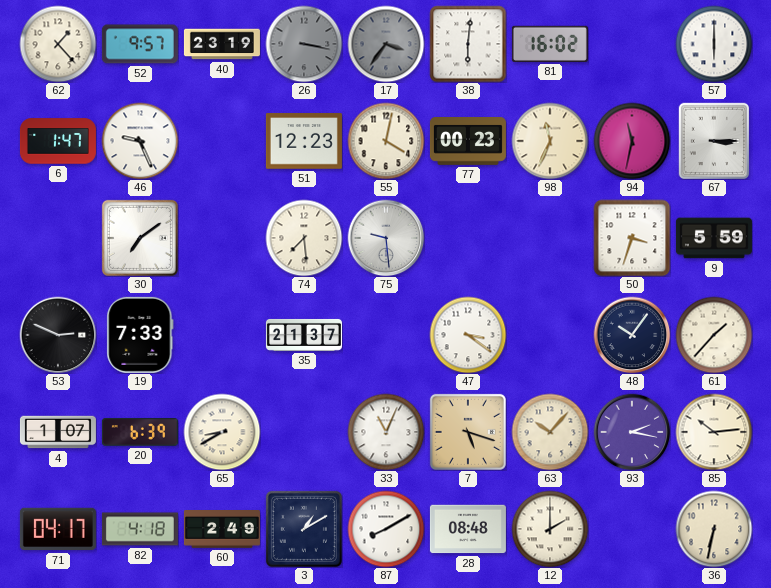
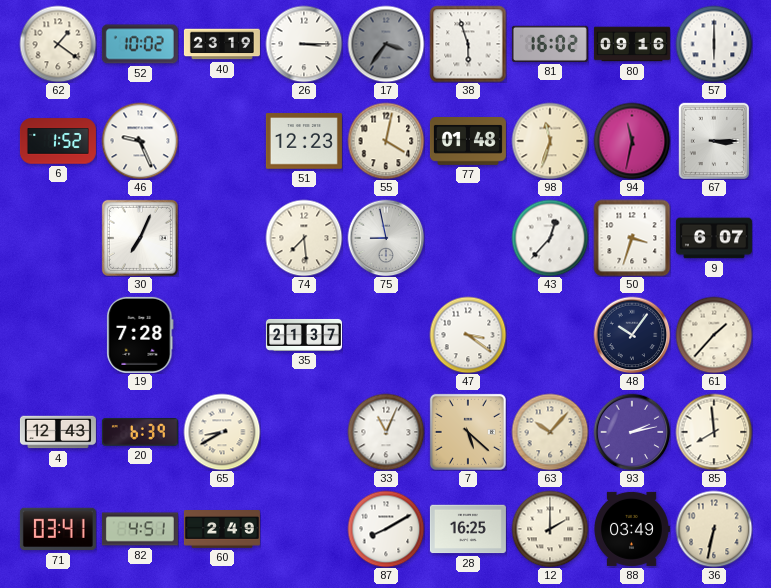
62: 1:23 -> 1:21
52: 9:57 -> 10:02
26: 3:17 -> 3:15
26 dial: grey -> white
38: 6:01 -> 5:57
80: none -> 09:16
6: 1:47 -> 1:52
77: 00:23 -> 01:48
98: 11:34 -> 11:33
30: 7:09 -> 7:04
75: 9:29 -> 8:58
43: none -> 12:37
9: 5:59 -> 6:07
53: 2:49 -> none
19: 7:33 -> 7:28
4: 1:07 -> 12:43
7: 5:18 -> 5:22
93: 2:17 -> 2:13
85: 10:14 -> 7:59
71: 04:17 -> 03:41
82: 4:18 -> 4:51
3: 1:10 -> none
28: 08:48 -> 16:25
88: none -> 03:49
